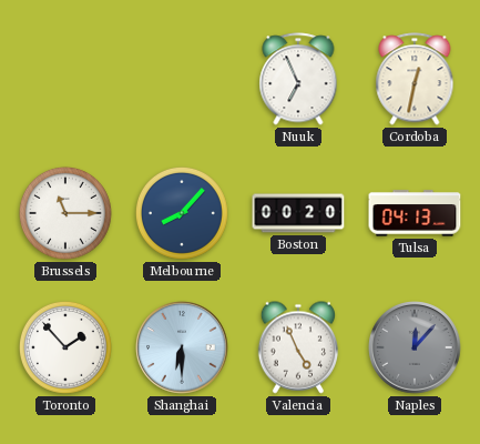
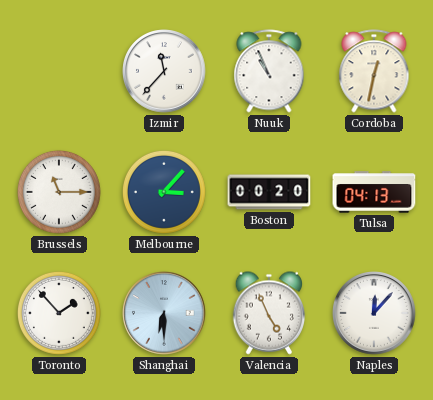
Izmir: none -> 11:37
Nuuk: 6:56 -> 10:56
Melbourne: 8:07 -> 3:07
Naples dial: grey -> white
